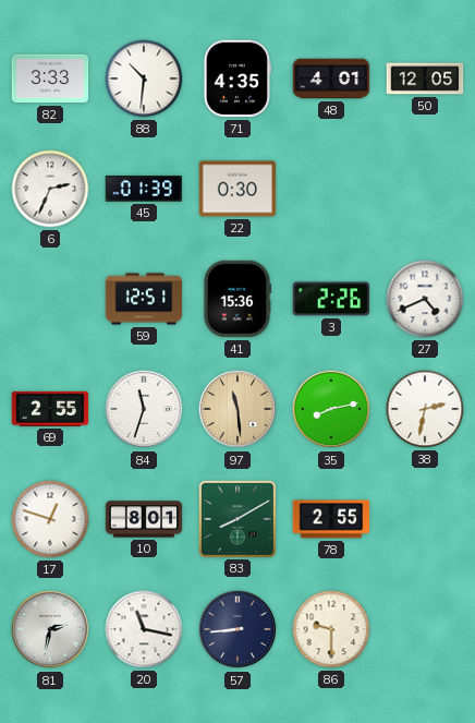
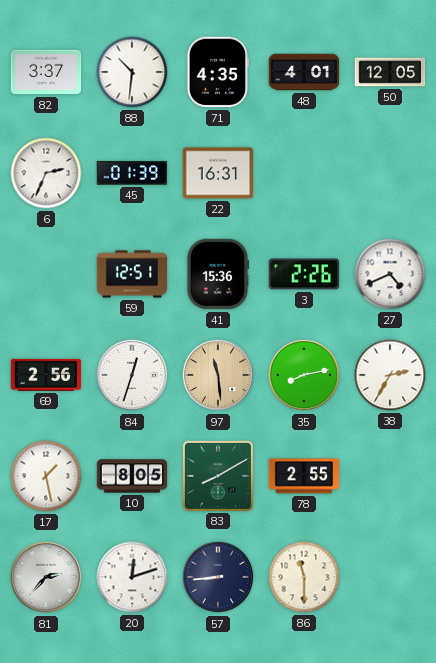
82: 3:33 -> 3:37
22: 0:30 -> 16:31
69: 2:55 -> 2:56
84: 11:33 -> 12:33
38: 2:32 -> 2:35
17: 12:48 -> 1:28
10: 8:01 -> 8:05
81: 2:32 -> 2:37
20: 11:17 -> 12:12
86: 9:30 -> 11:30
